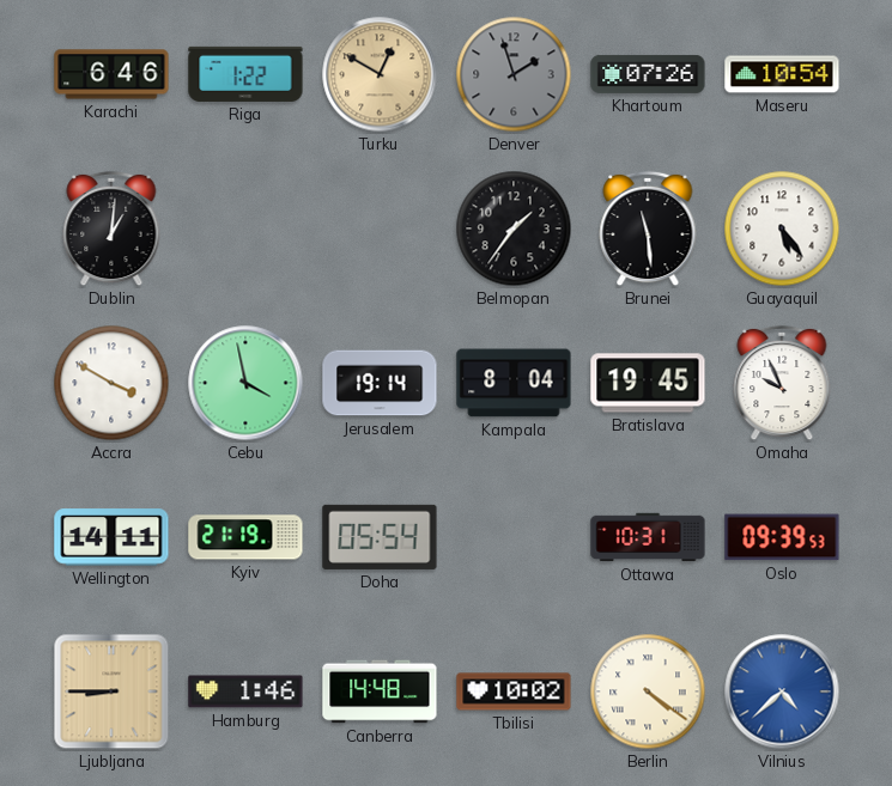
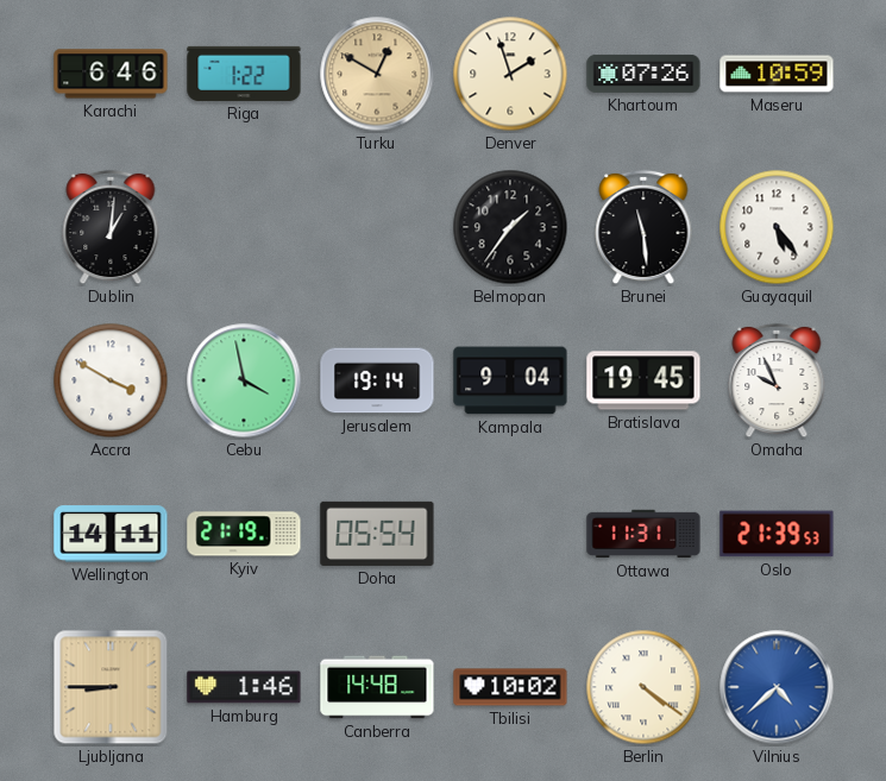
Denver dial: grey -> cream
Maseru: 10:54 -> 10:59
Kampala: 8:04 -> 9:04
Ottawa: 10:31 -> 11:31
Oslo: 09:39 -> 21:39
